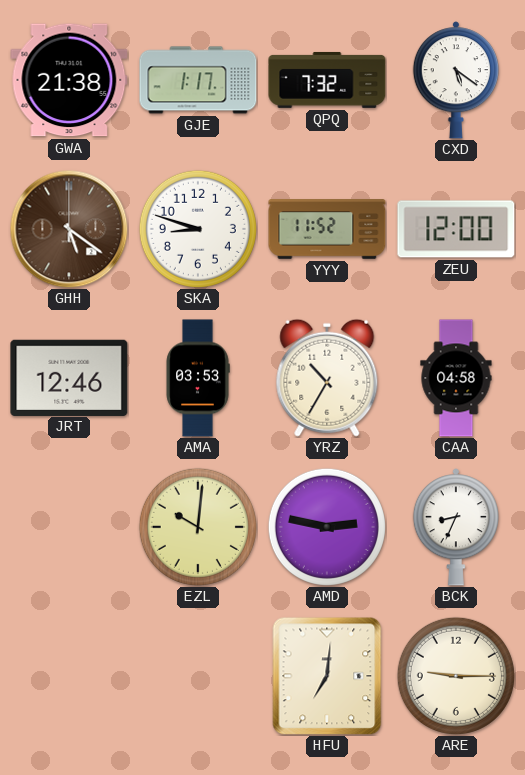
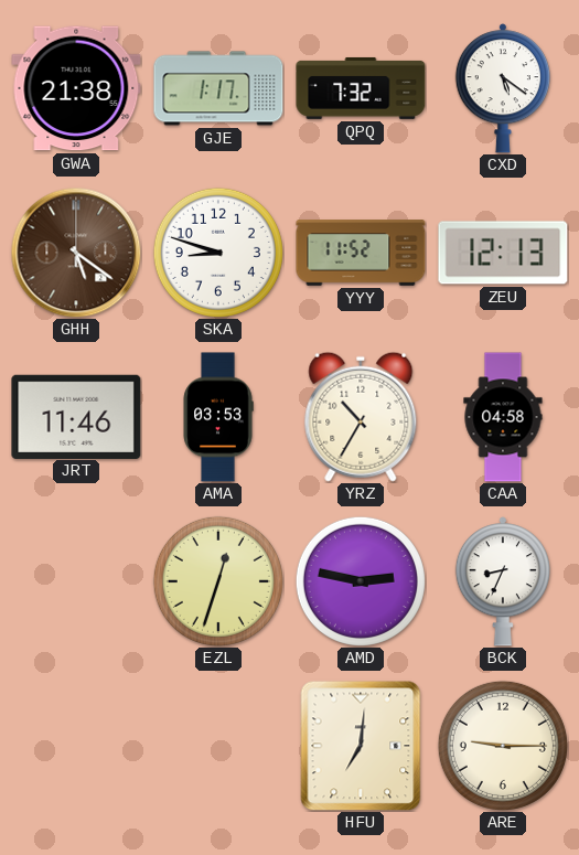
ZEU: 12:00 -> 12:13
JRT: 12:46 -> 11:46
EZL: 10:01 -> 12:33
